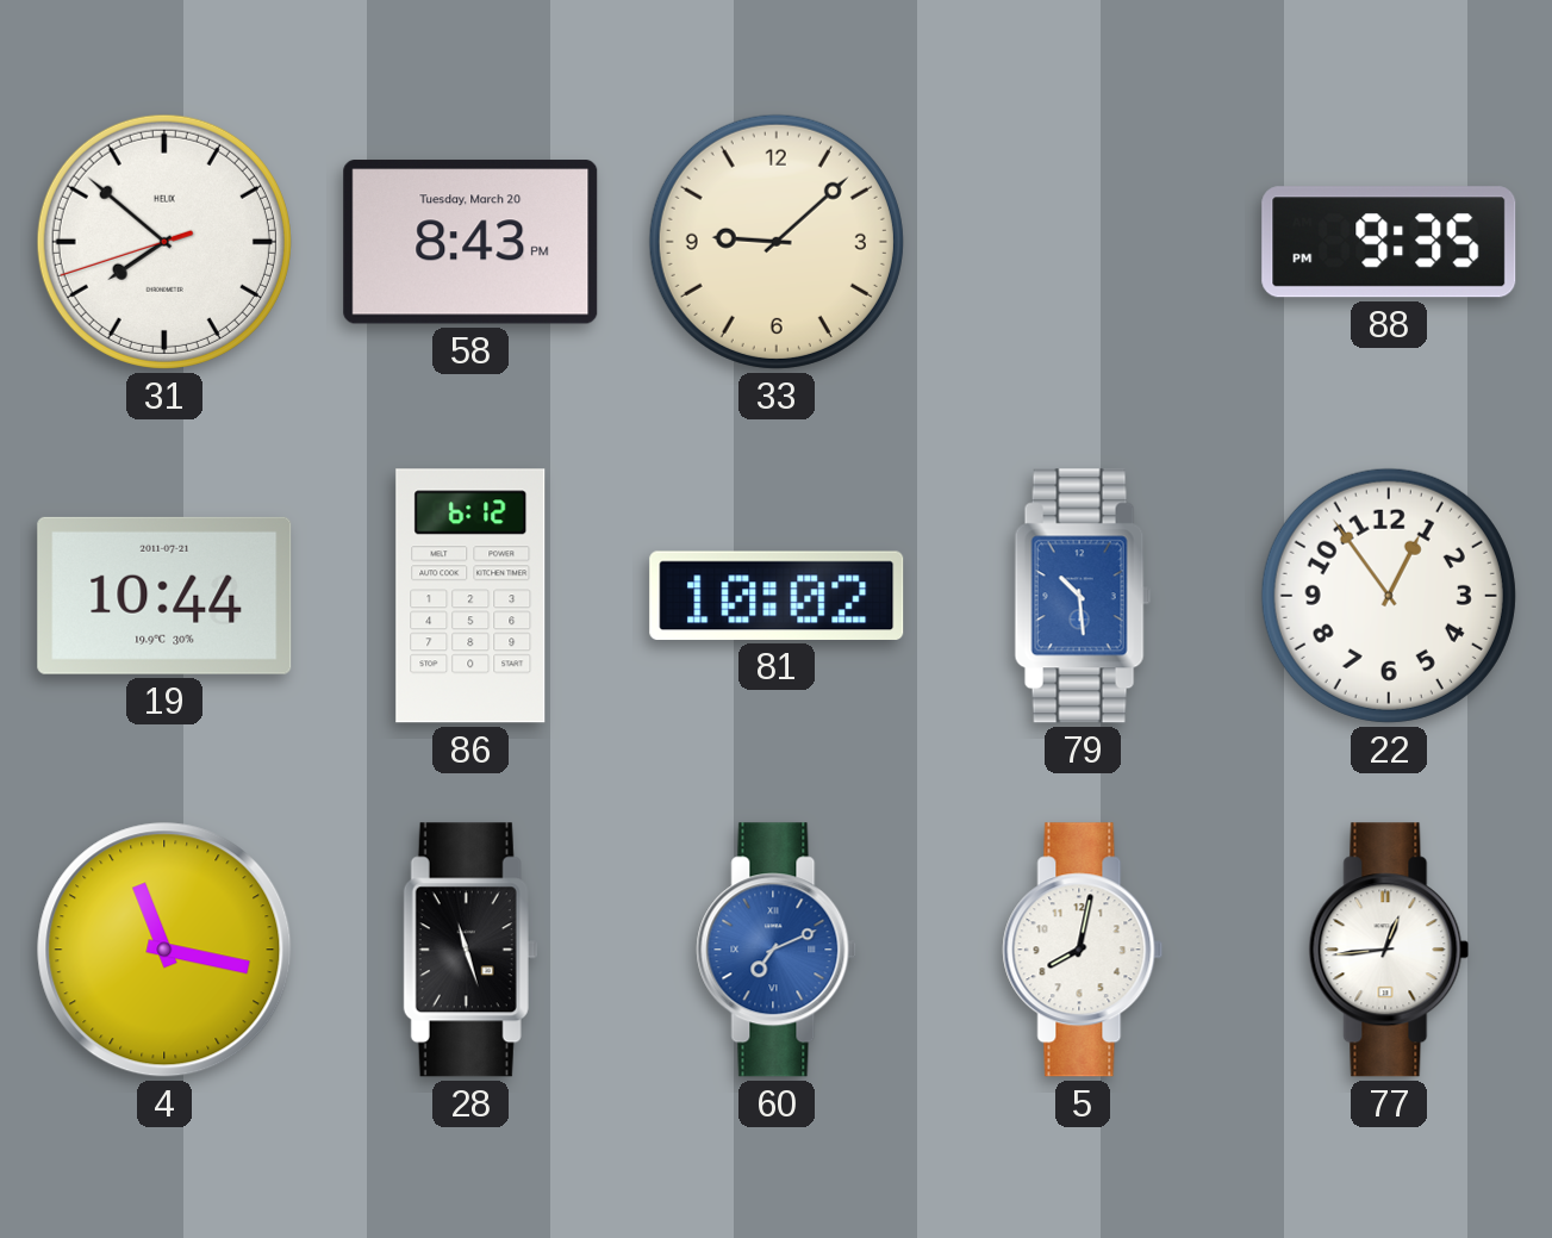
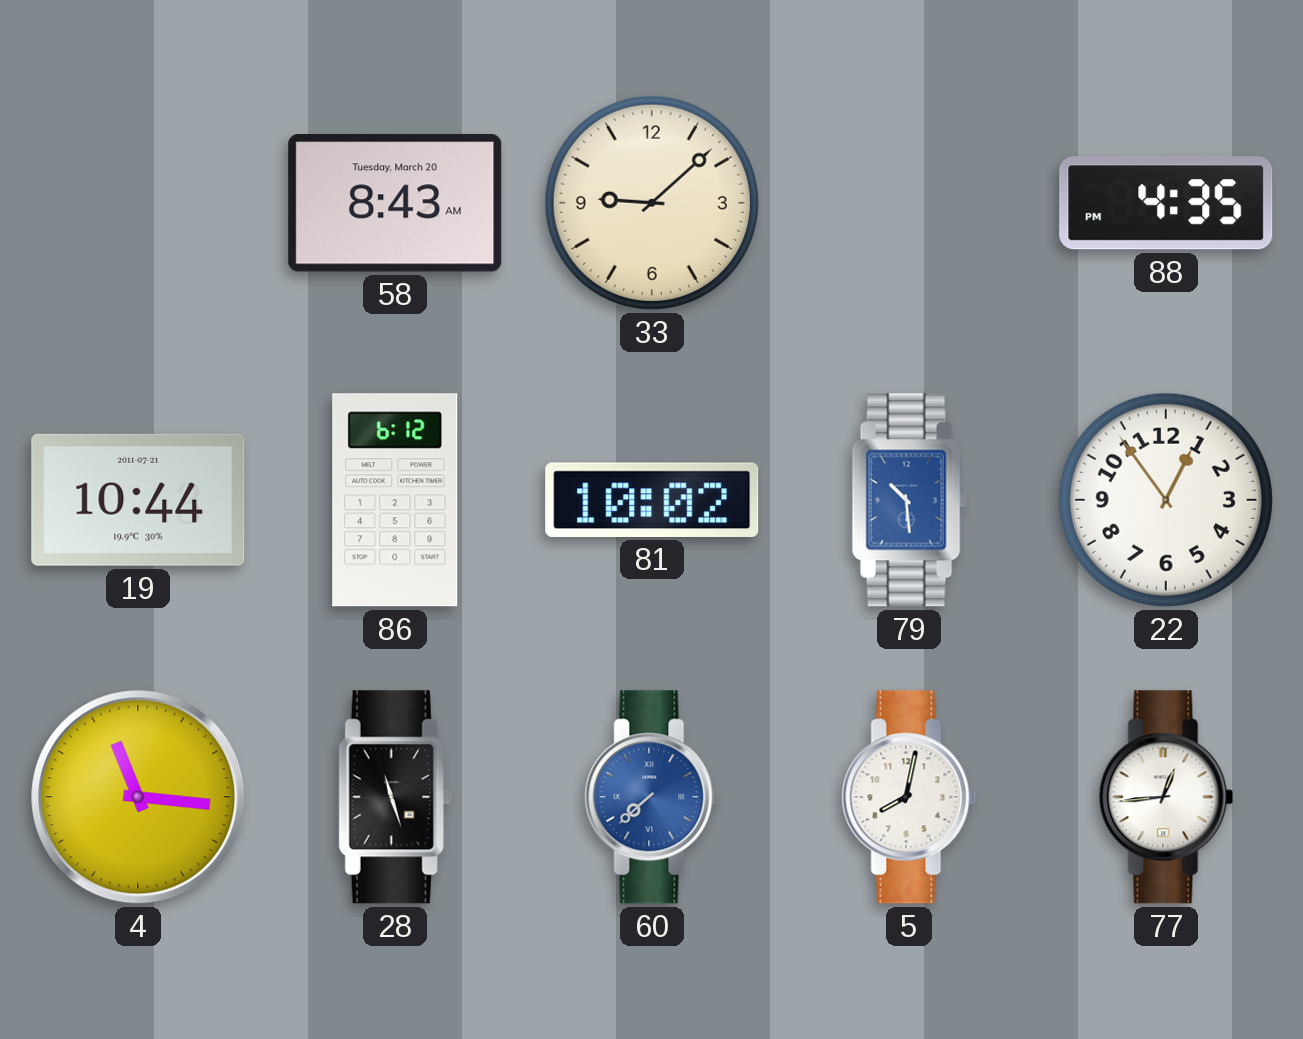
31: 7:51 -> none
58: 8:43 PM -> 8:43 AM
88: 9:35 -> 4:35
4: 11:17 -> 11:16
60: 7:11 -> 7:38
